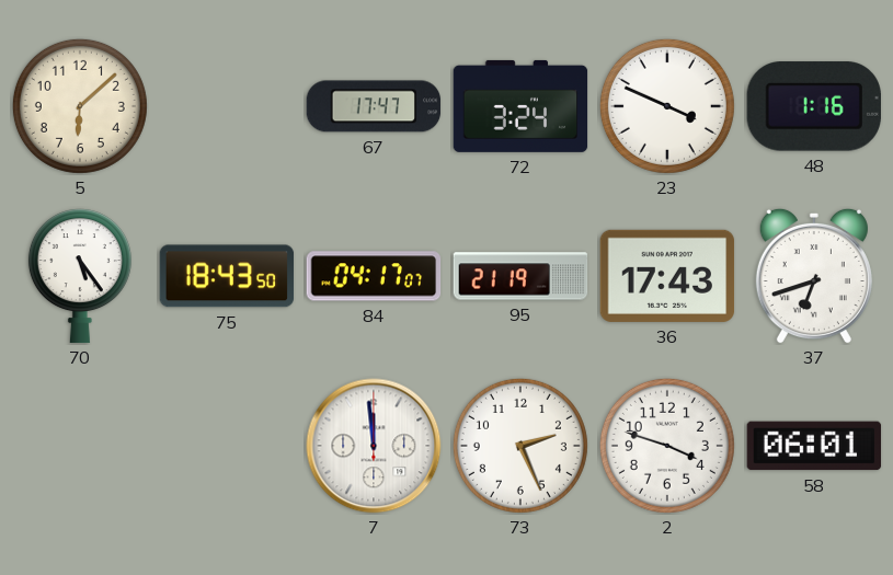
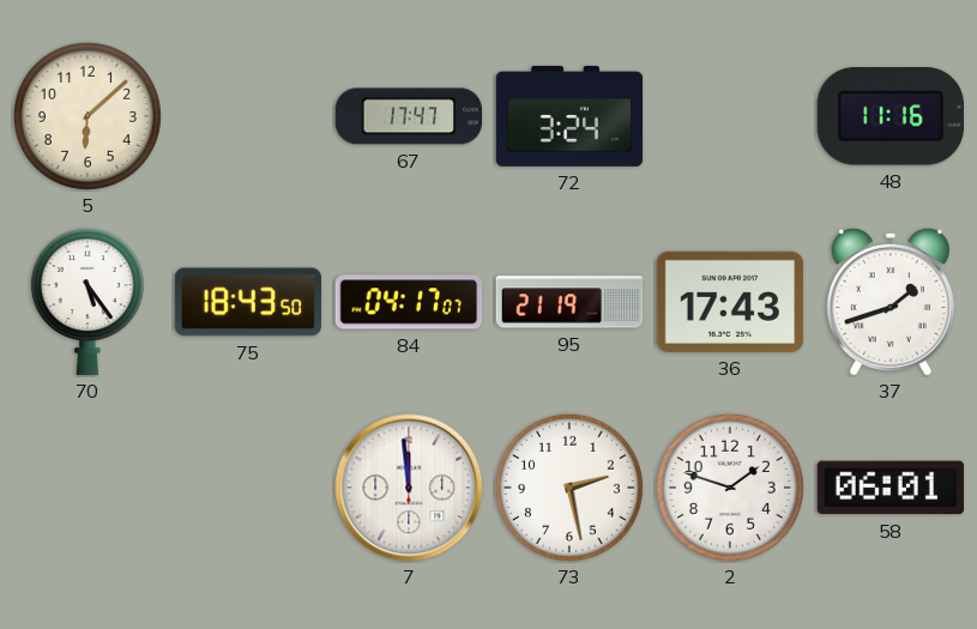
23: 3:49 -> none
48: 1:16 -> 11:16
37: 6:42 -> 1:42
73: 2:26 -> 2:28
2: 3:48 -> 1:48
